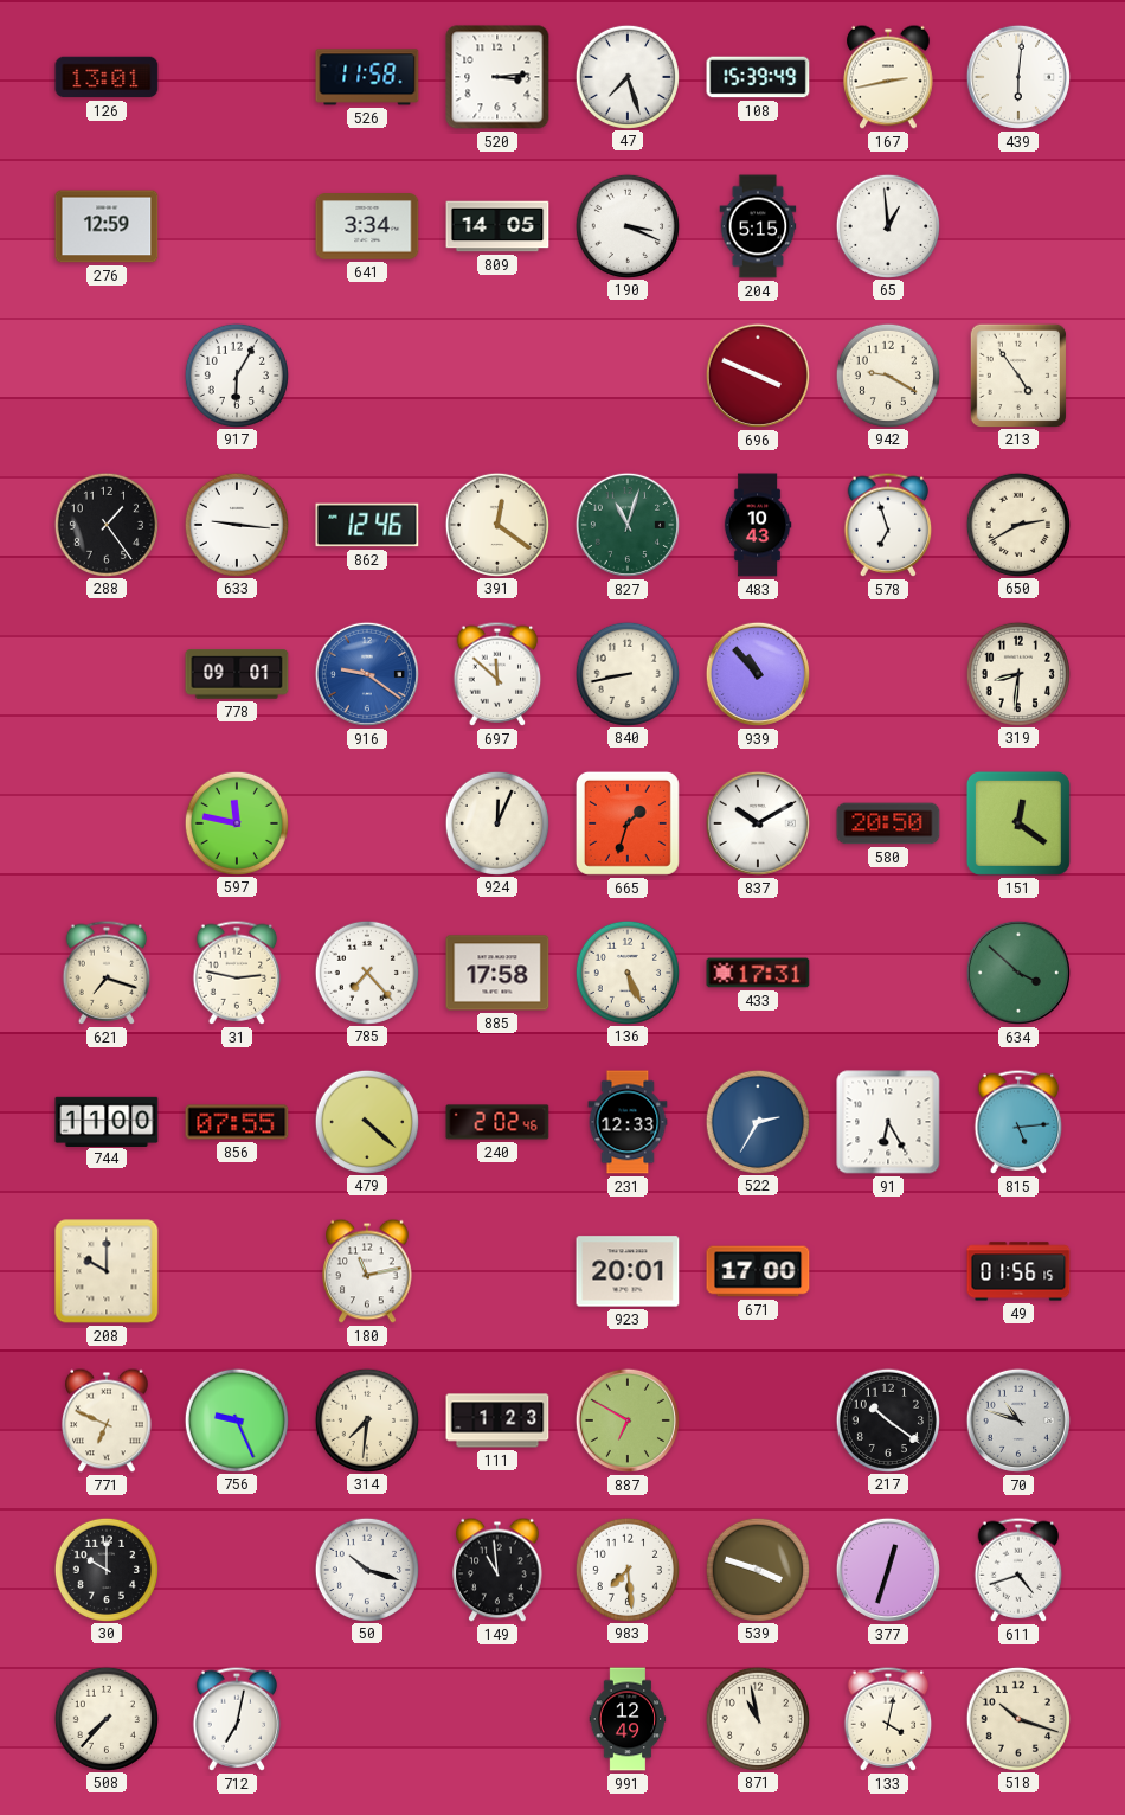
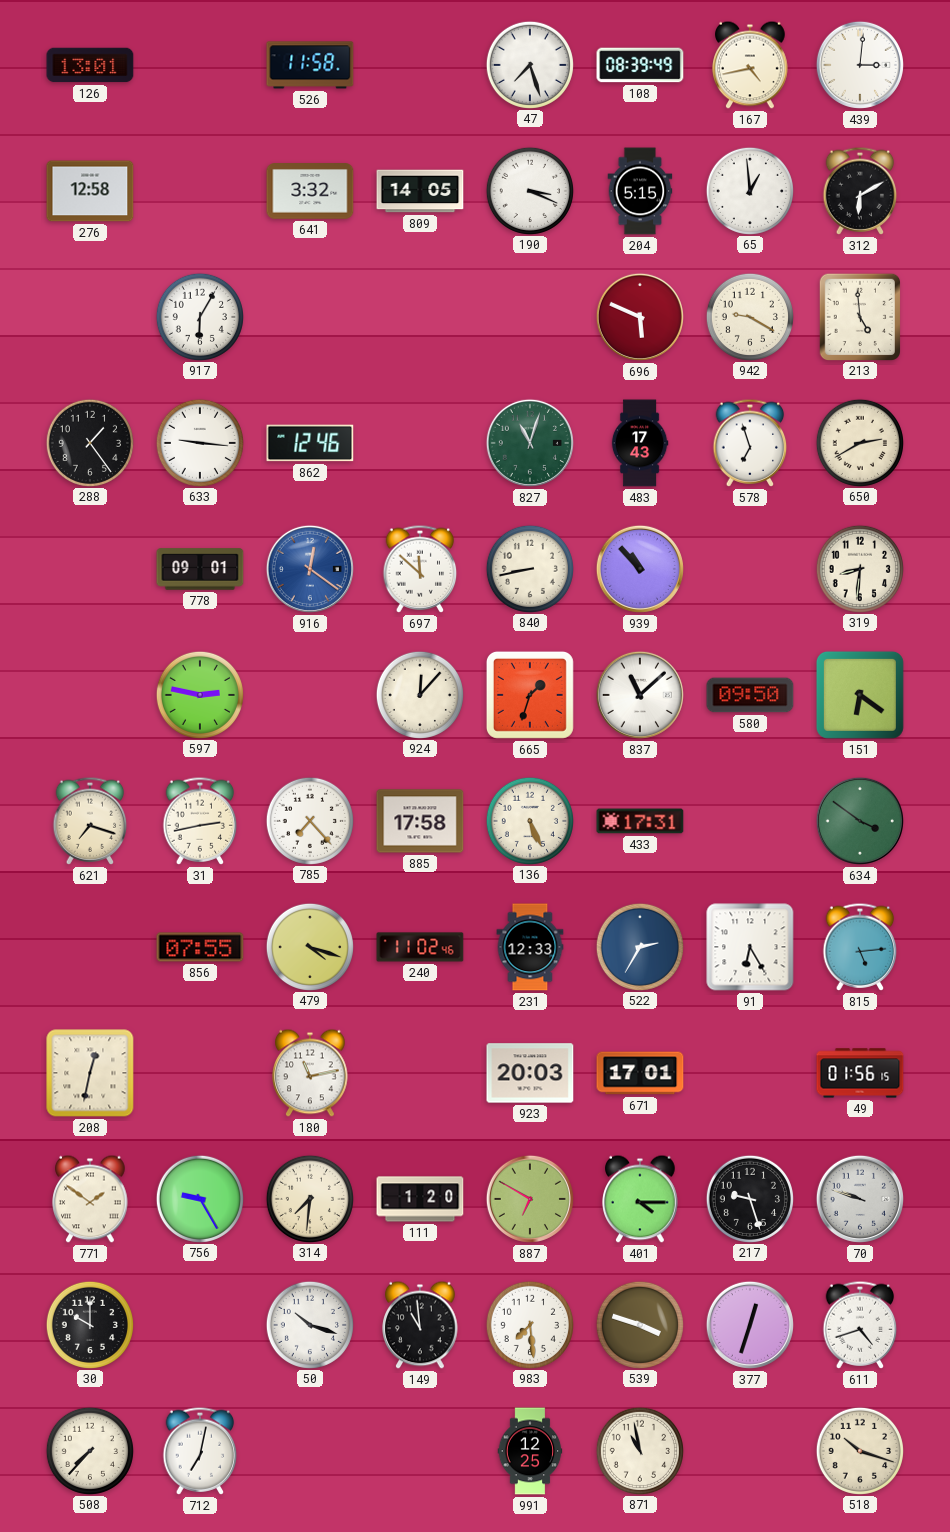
520: 3:14 -> none
108: 15:39 -> 08:39
167: 2:43 -> 4:43
439: 6:01 -> 3:01
276: 12:59 -> 12:58
641: 3:34 -> 3:32
312: none -> 6:10
696: 3:49 -> 5:49
213: 4:54 -> 4:59
391: 12:21 -> none
483: 10:43 -> 17:43
916: 9:21 -> 12:21
597: 11:47 -> 2:47
924: 12:04 -> 12:07
837: 10:10 -> 11:08
580: 20:50 -> 09:50
151: 12:21 -> 6:21
31: 2:47 -> 2:43
634: 3:52 -> 3:51
744: 11:00 -> none
479: 4:22 -> 4:18
240: 2:02 -> 11:02
208: 10:00 -> 12:32
923: 20:01 -> 20:03
671: 17:00 -> 17:01
771: 6:49 -> 1:51
756: 9:26 -> 9:25
111: 1:23 -> 1:20
401: none -> 4:15
217: 10:21 -> 9:27
70: 10:48 -> 9:48
991: 12:49 -> 12:25
133: 4:02 -> none
